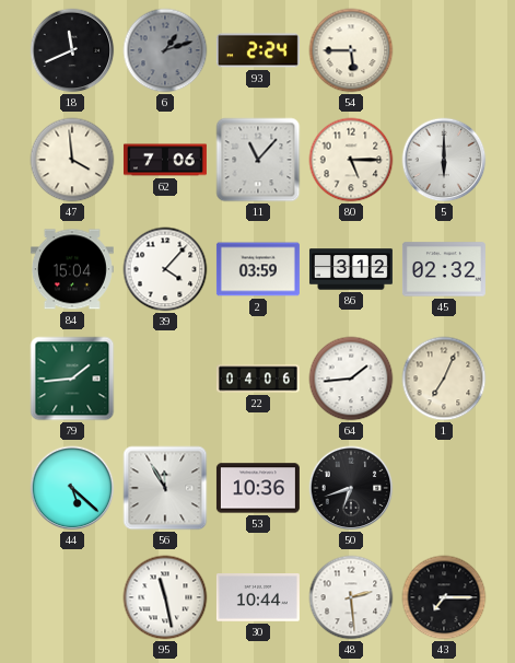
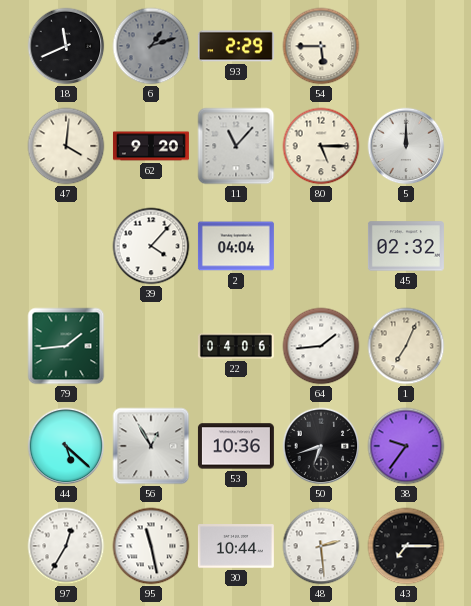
93: 2:24 -> 2:29
47: 3:59 -> 4:01
62: 7:06 -> 9:20
5: 6:00 -> 12:00
84: 15:04 -> none
2: 03:59 -> 04:04
86: 3:12 -> none
56: 11:55 -> 12:55
38: none -> 9:36
97: none -> 12:35
